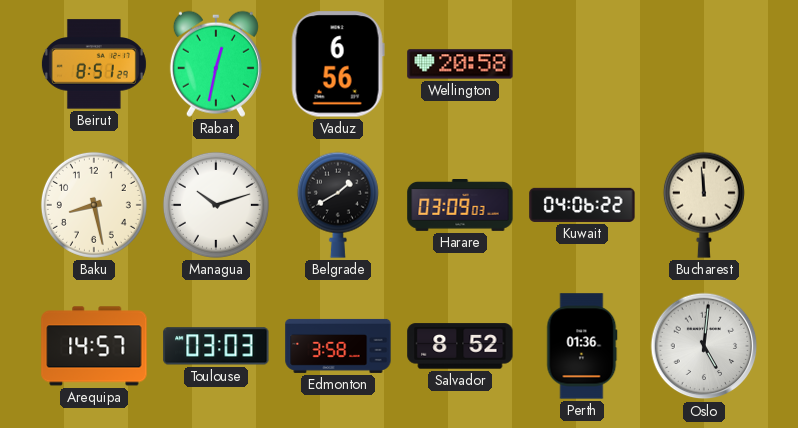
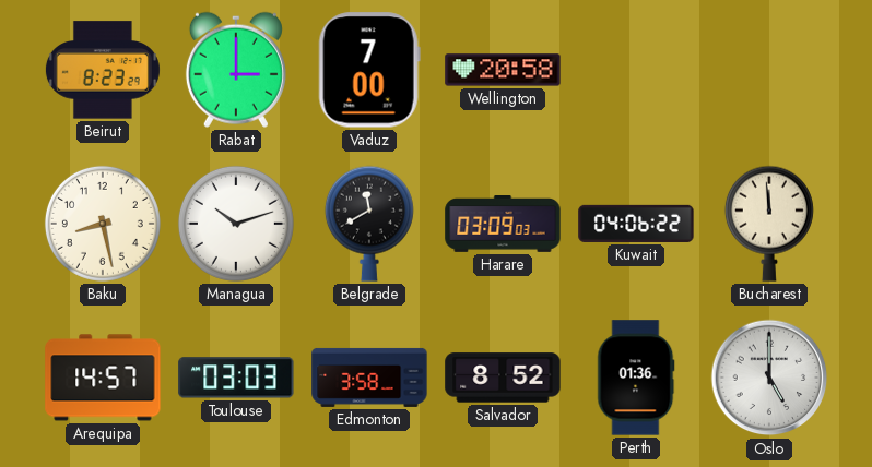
Beirut: 8:51 -> 8:23
Rabat: 12:32 -> 3:00
Vaduz: 6:56 -> 7:00
Belgrade: 1:40 -> 11:40
Oslo: 5:01 -> 5:00
